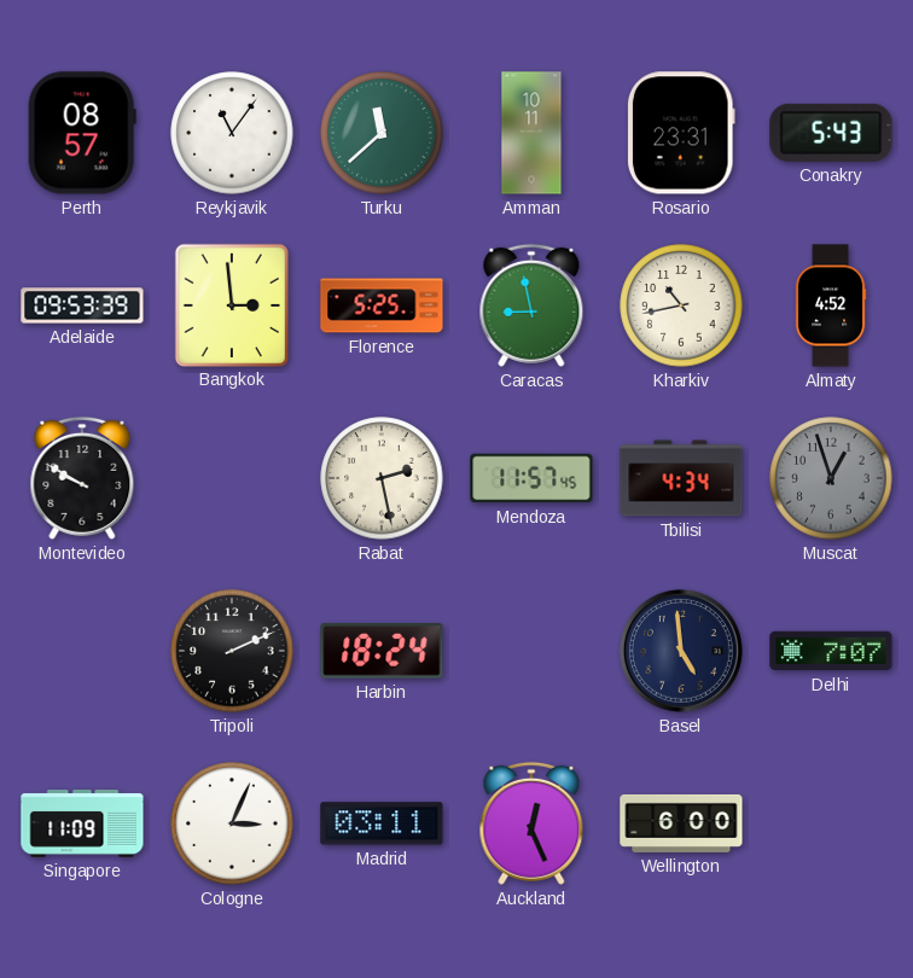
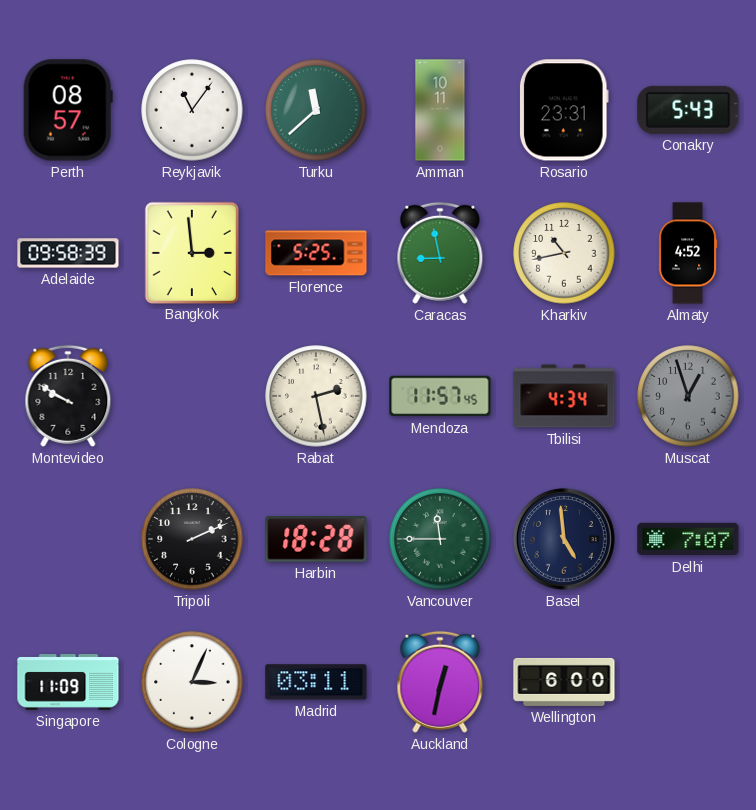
Adelaide: 09:53 -> 09:58
Harbin: 18:24 -> 18:28
Vancouver: none -> 11:45
Auckland: 12:26 -> 12:32
